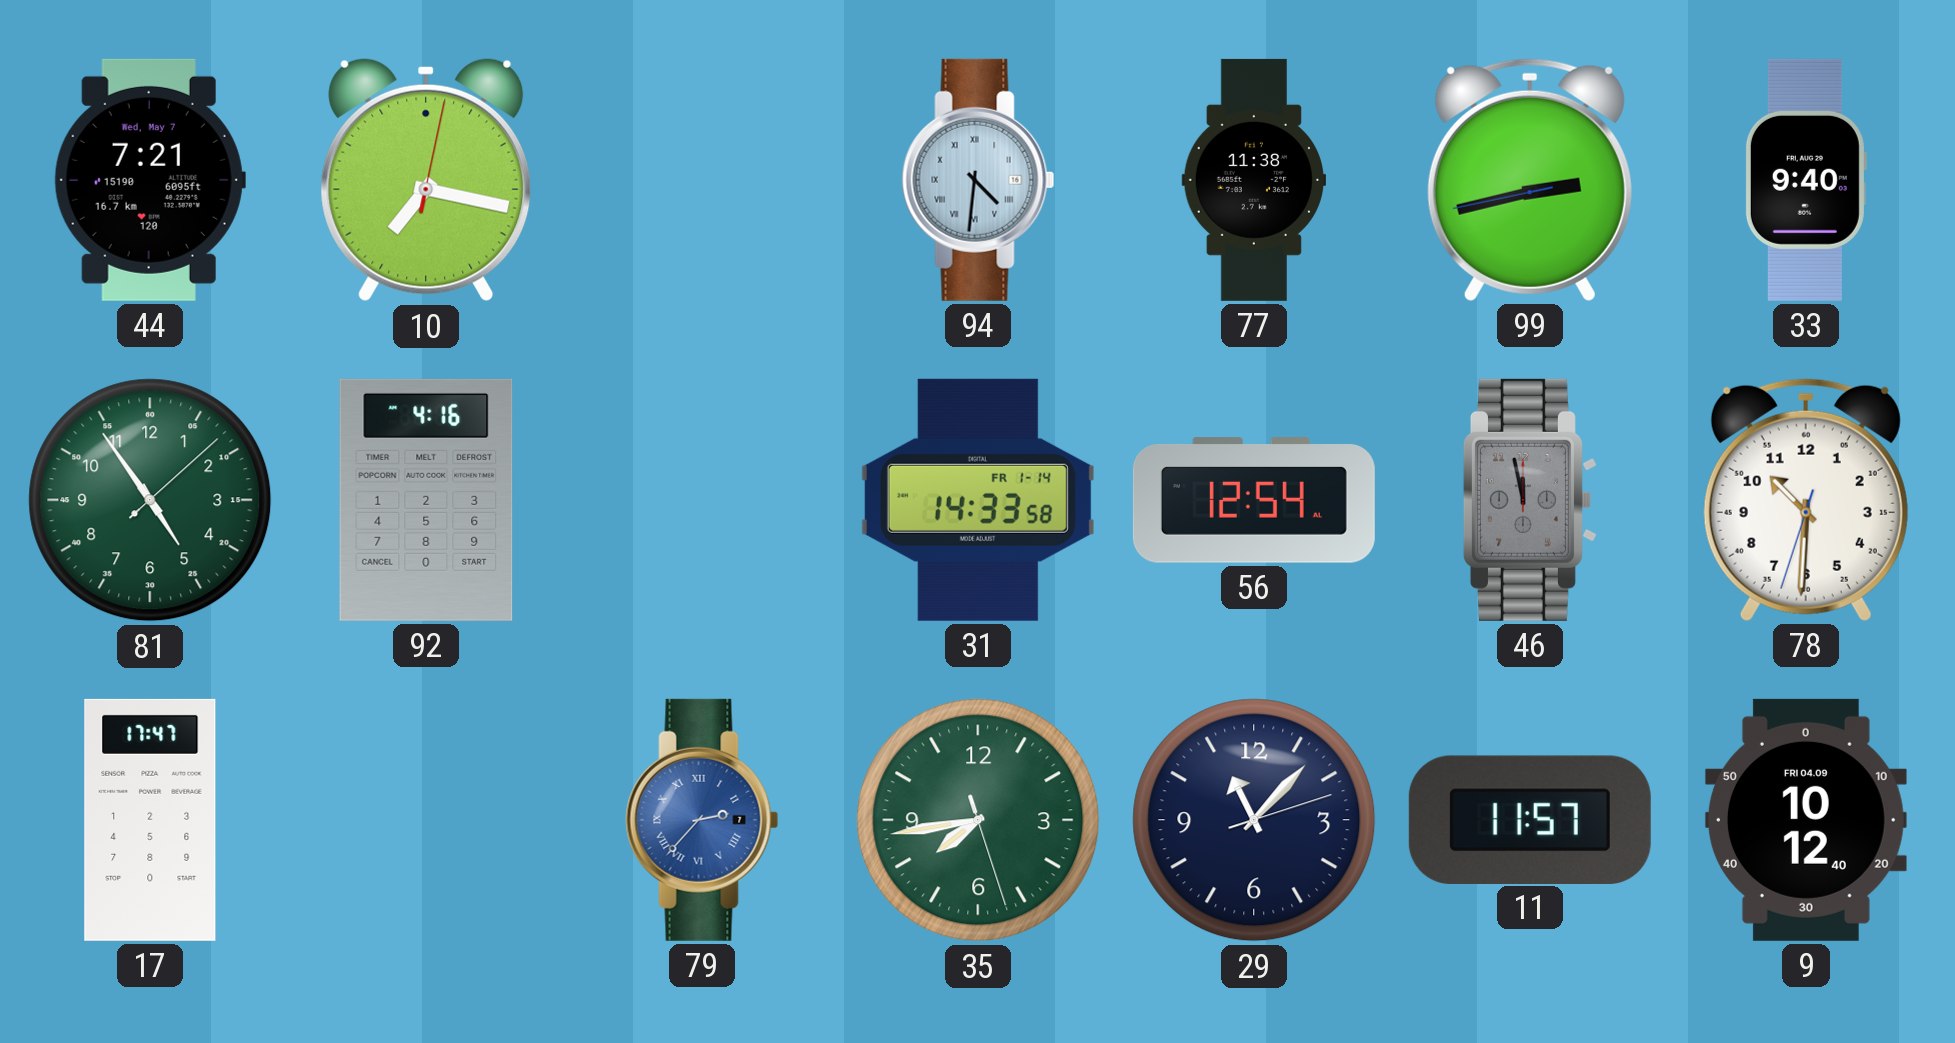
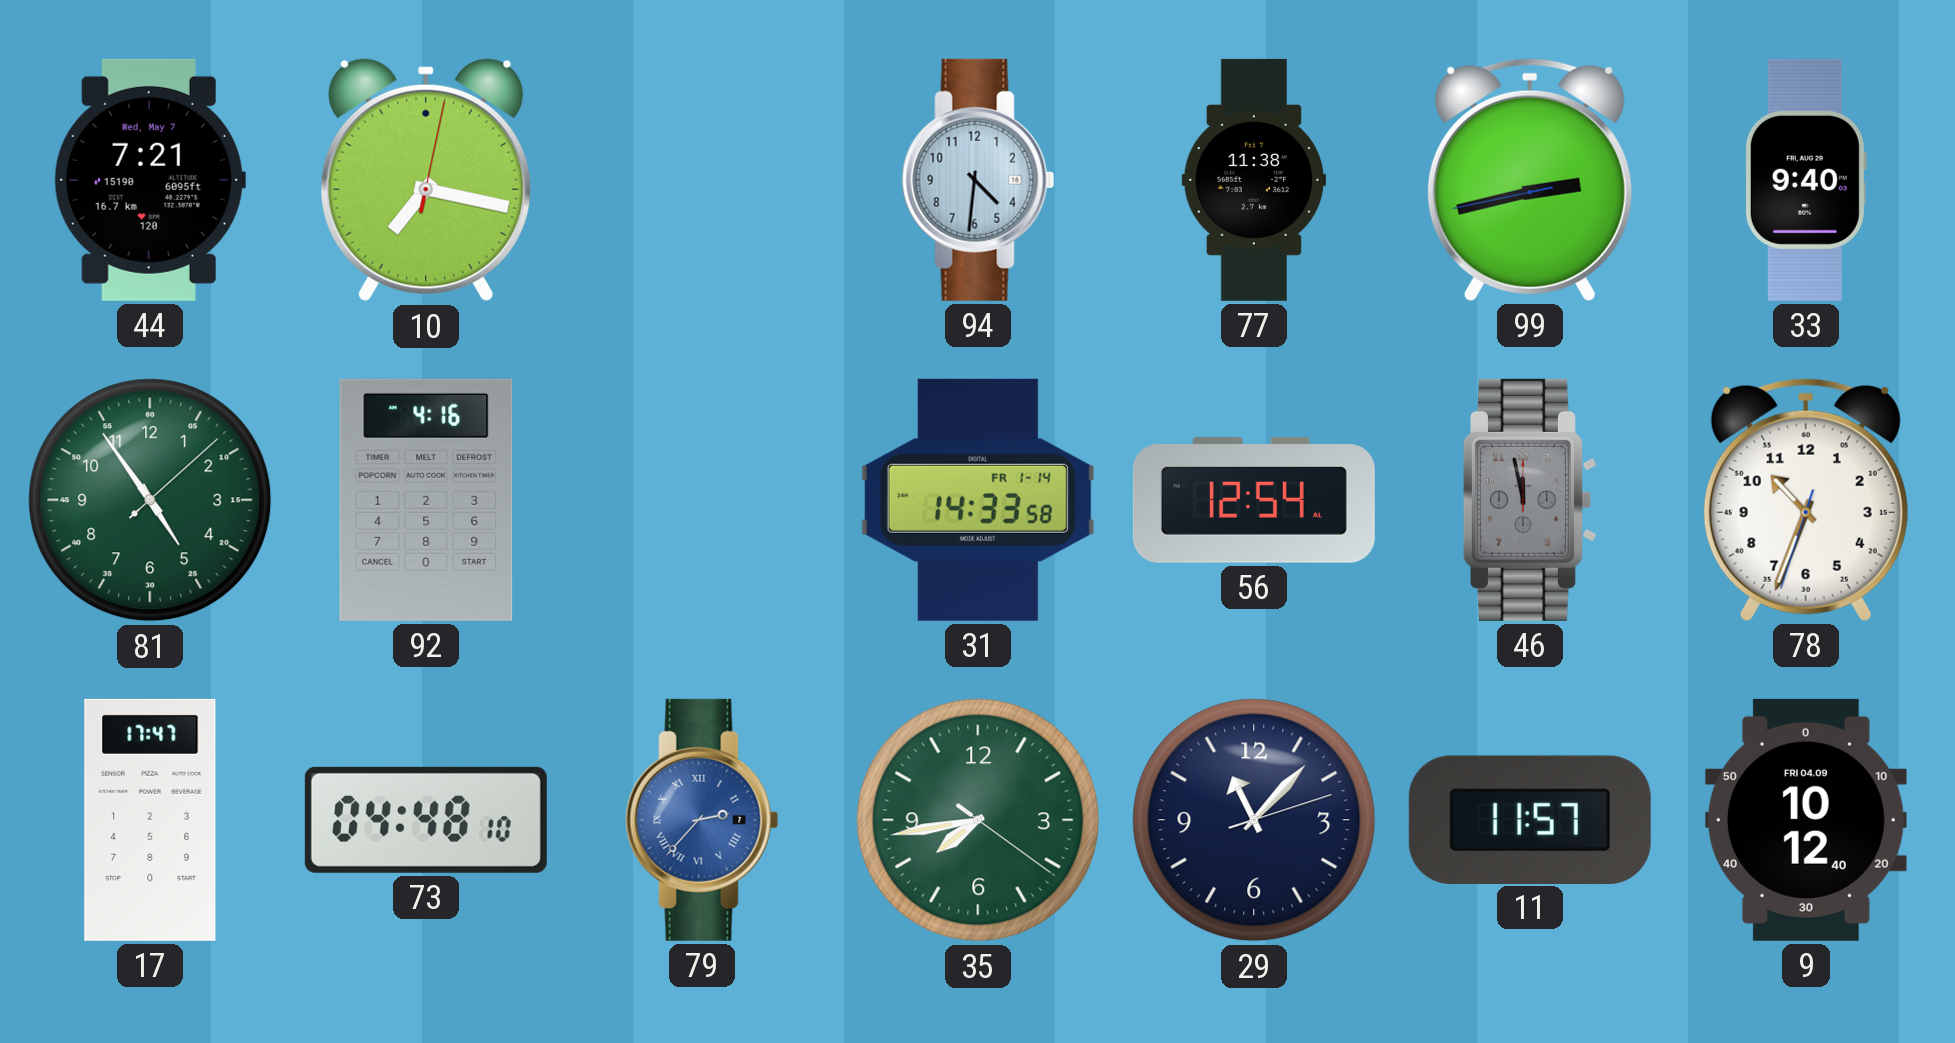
94 numerals: Roman -> Arabic
78: 10:30 -> 10:33
73: none -> 04:48
35: 7:43:27 -> 7:43:21
